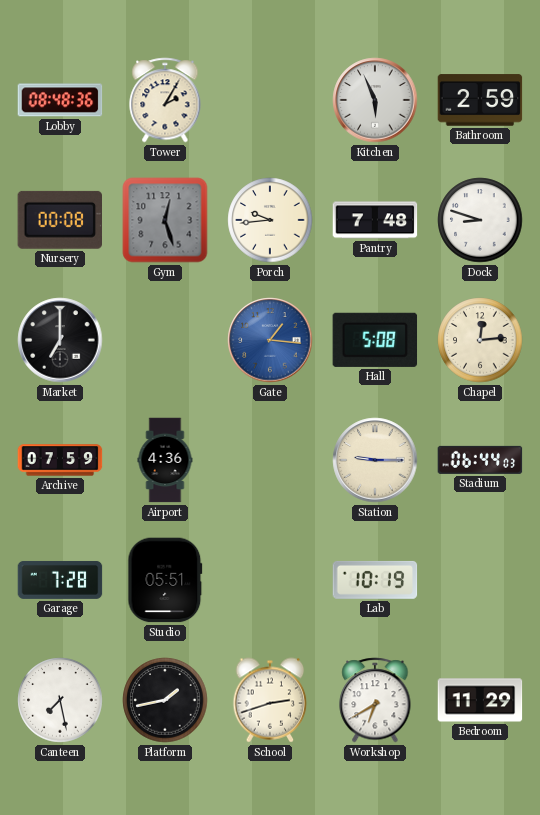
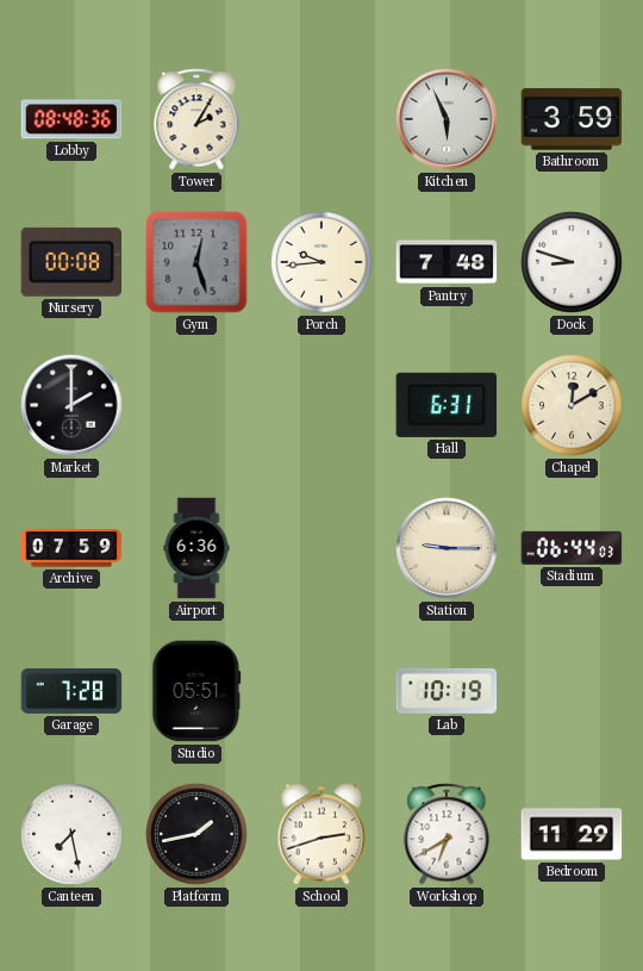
Bathroom: 2:59 -> 3:59
Market: 7:00 -> 2:00
Gate: 1:16 -> none
Hall: 5:08 -> 6:31
Chapel: 12:14 -> 12:10
Airport: 4:36 -> 6:36
